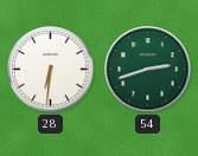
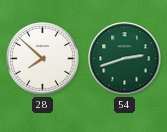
28: 6:31 -> 7:52
